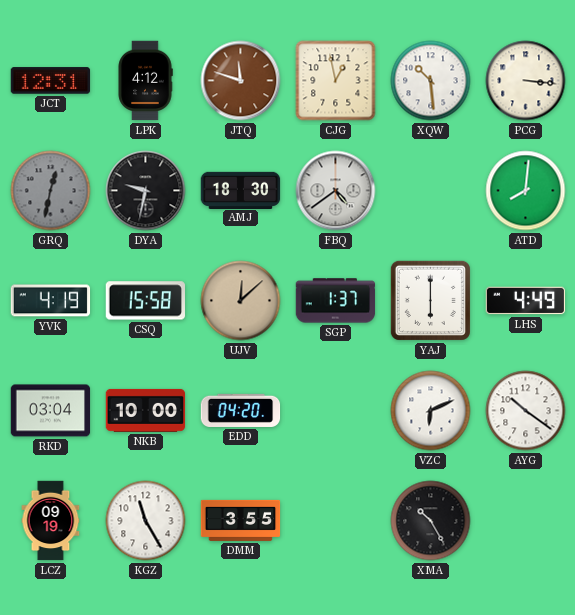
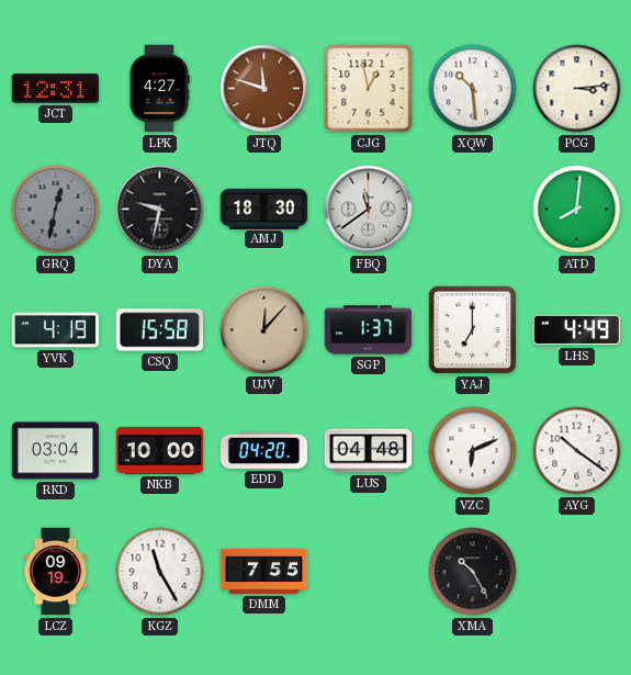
LPK: 4:12 -> 4:27
PCG: 3:16 -> 3:14
FBQ: 4:39 -> 11:39
UJV: 12:08 -> 12:07
YAJ: 6:00 -> 7:00
LUS: none -> 04:48
DMM: 3:55 -> 7:55
